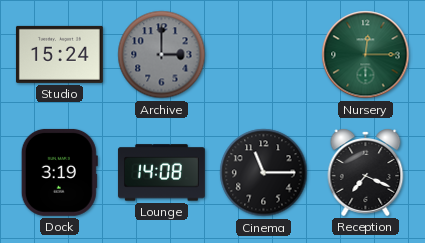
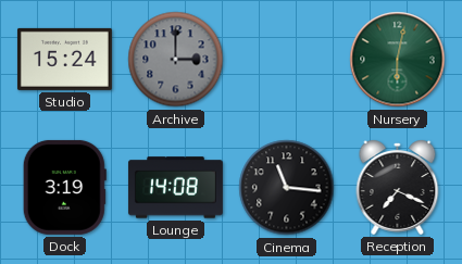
Nursery: 12:15 -> 6:02
Cinema: 11:15 -> 11:16
